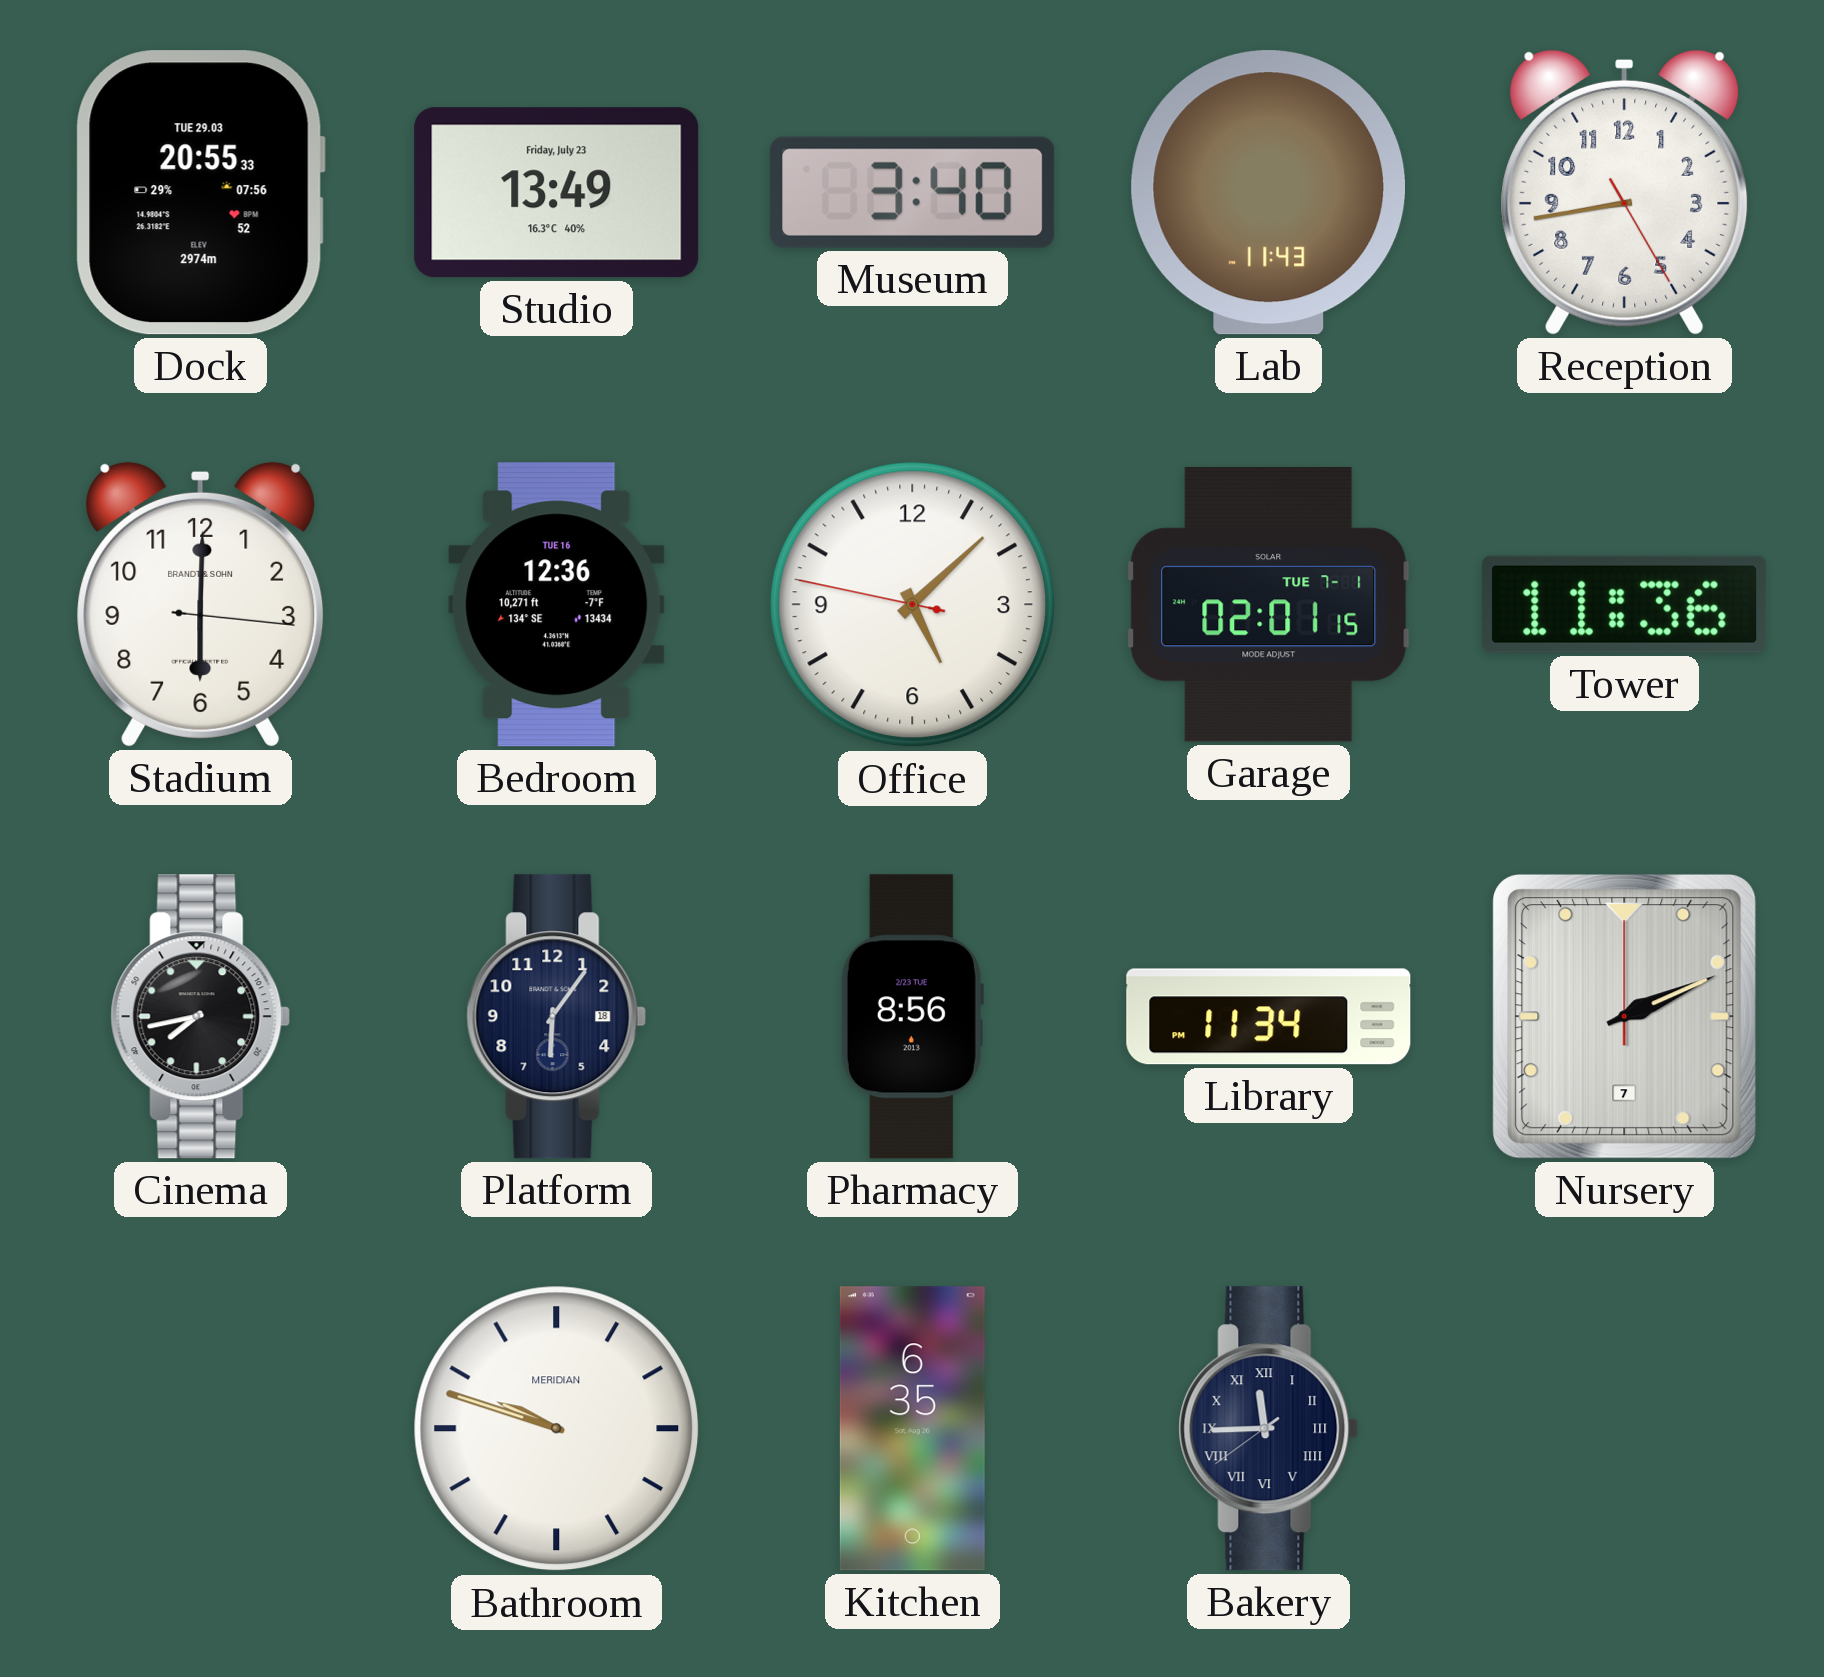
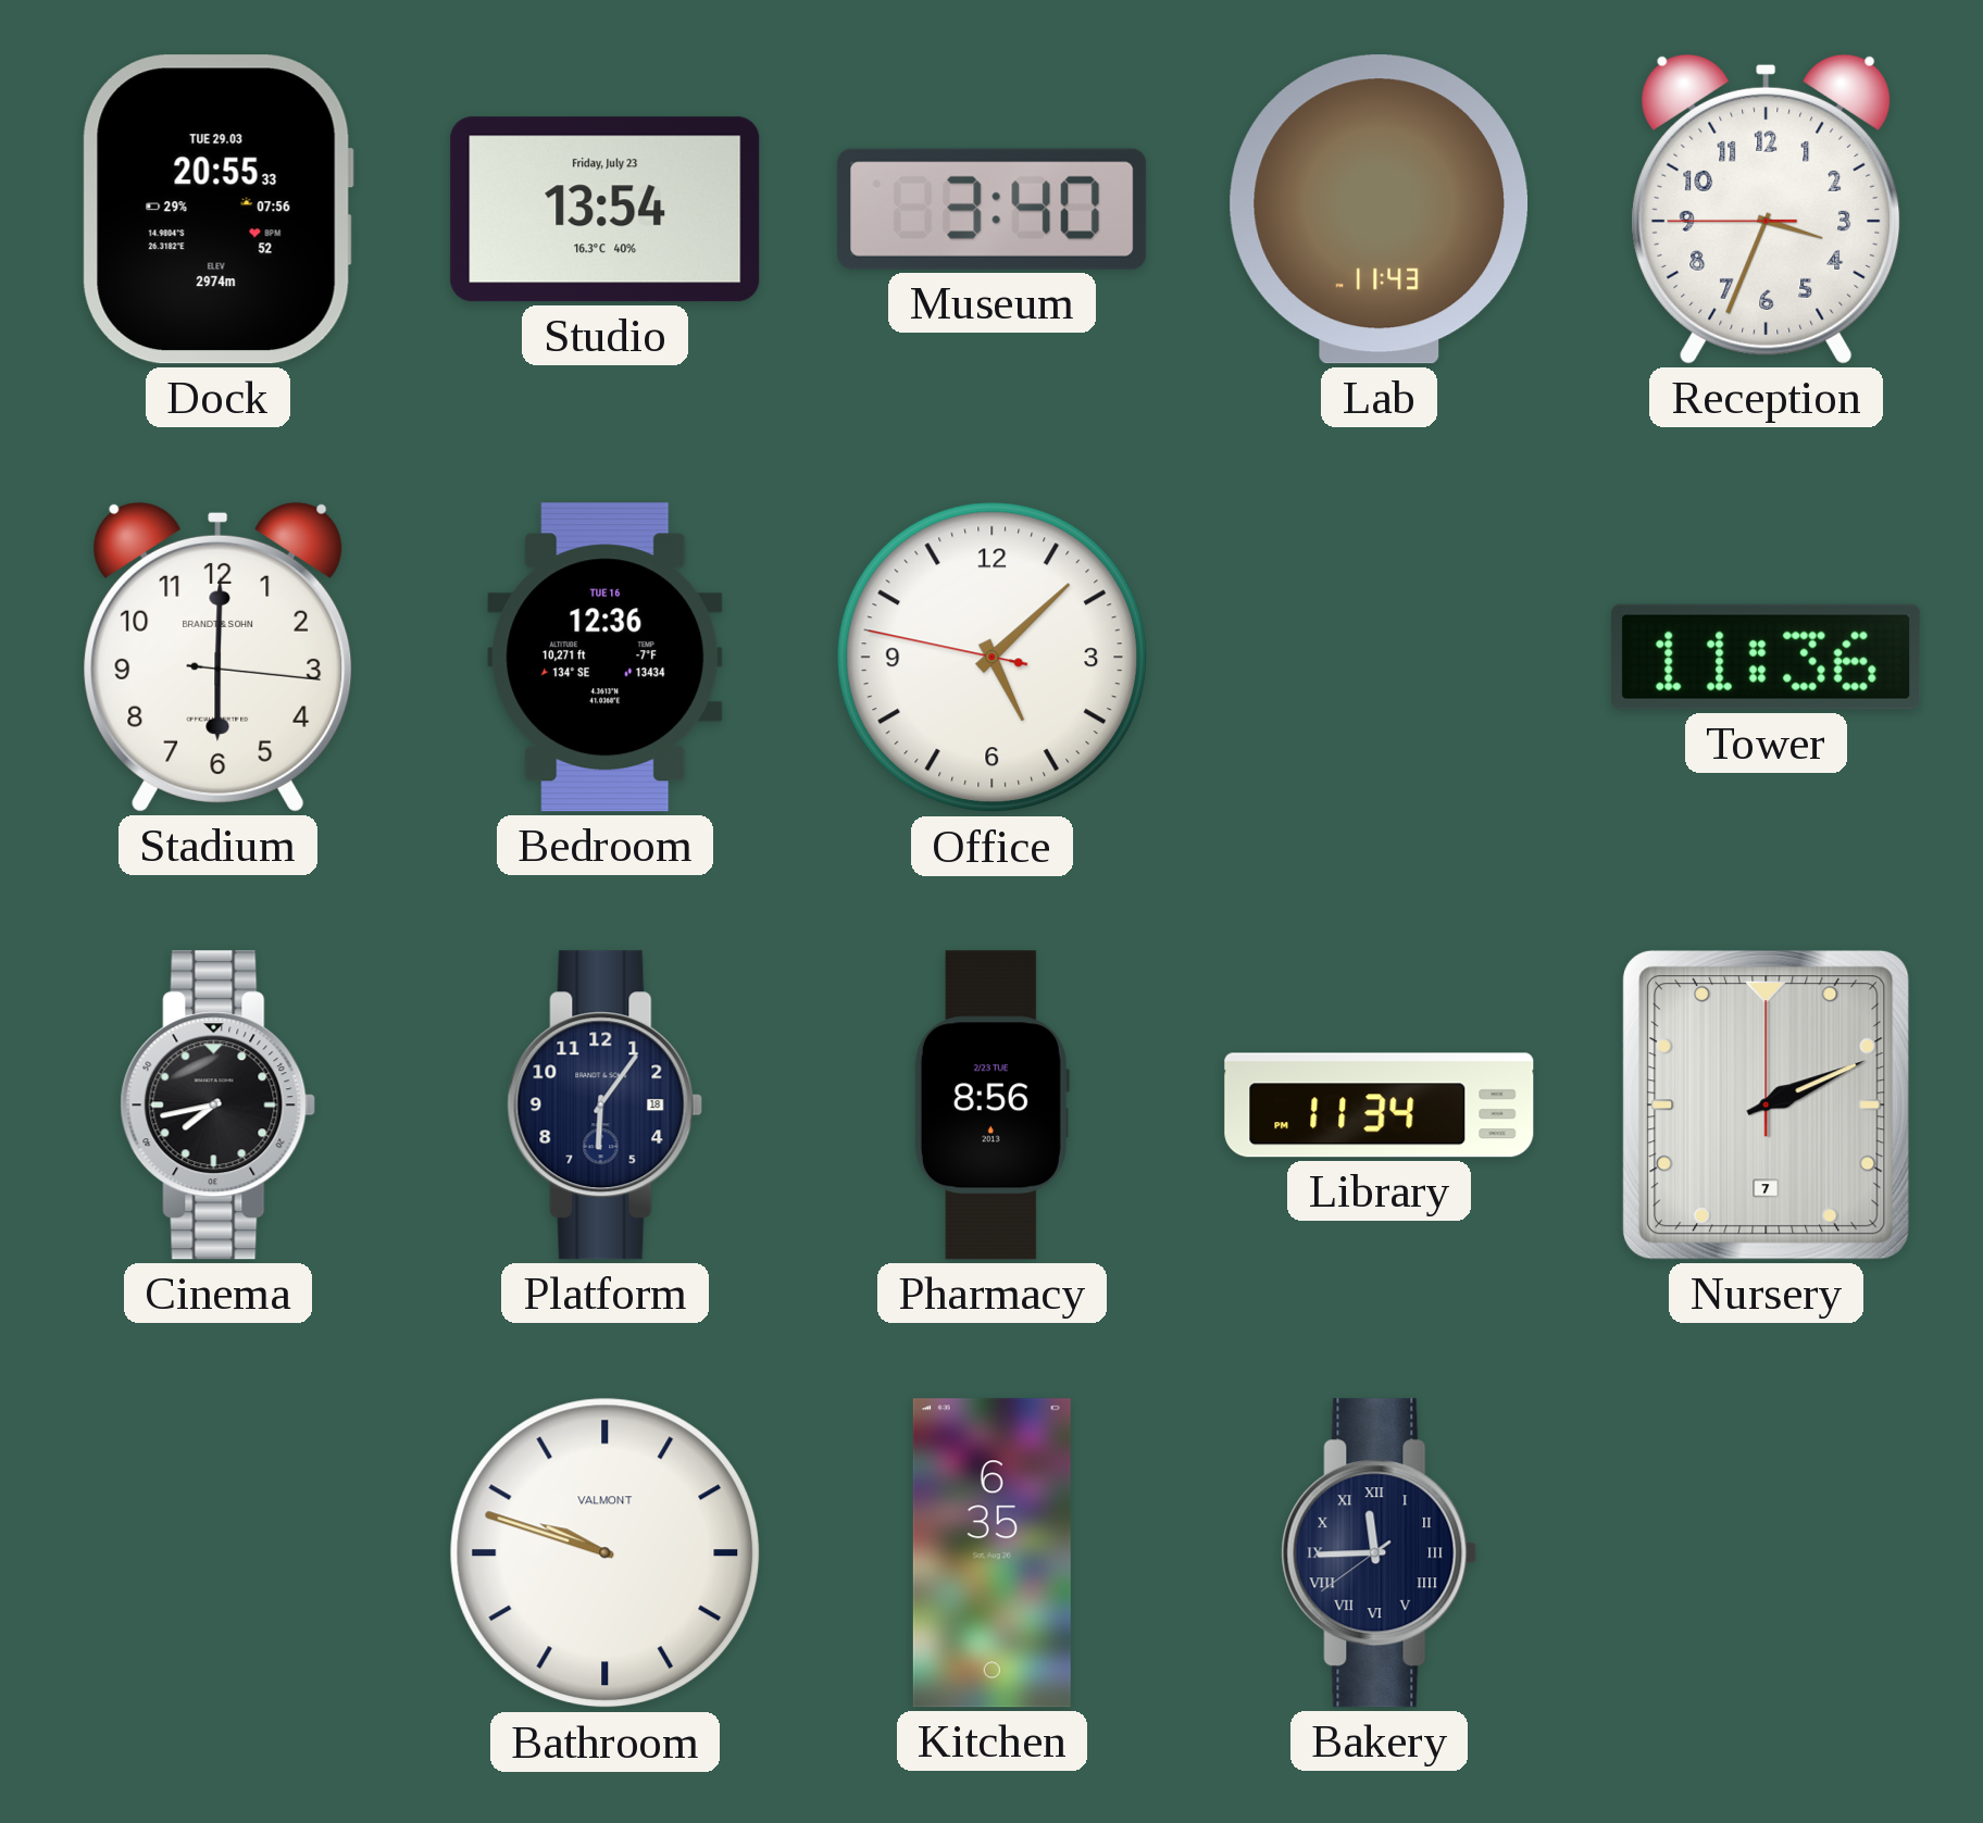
Studio: 13:49 -> 13:54
Reception: 8:43 -> 3:33
Garage: 02:01 -> none
Bathroom brand: MERIDIAN -> VALMONT
